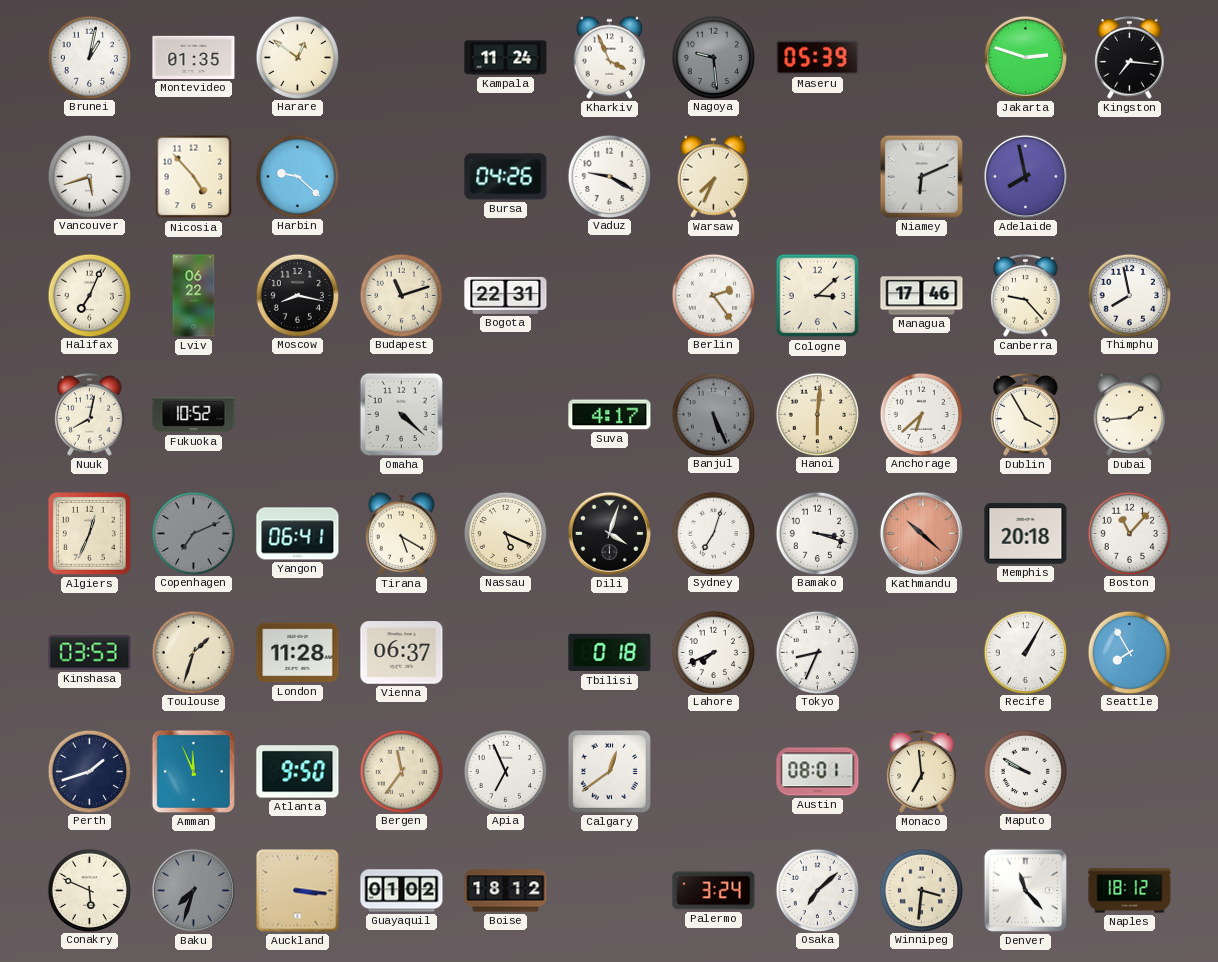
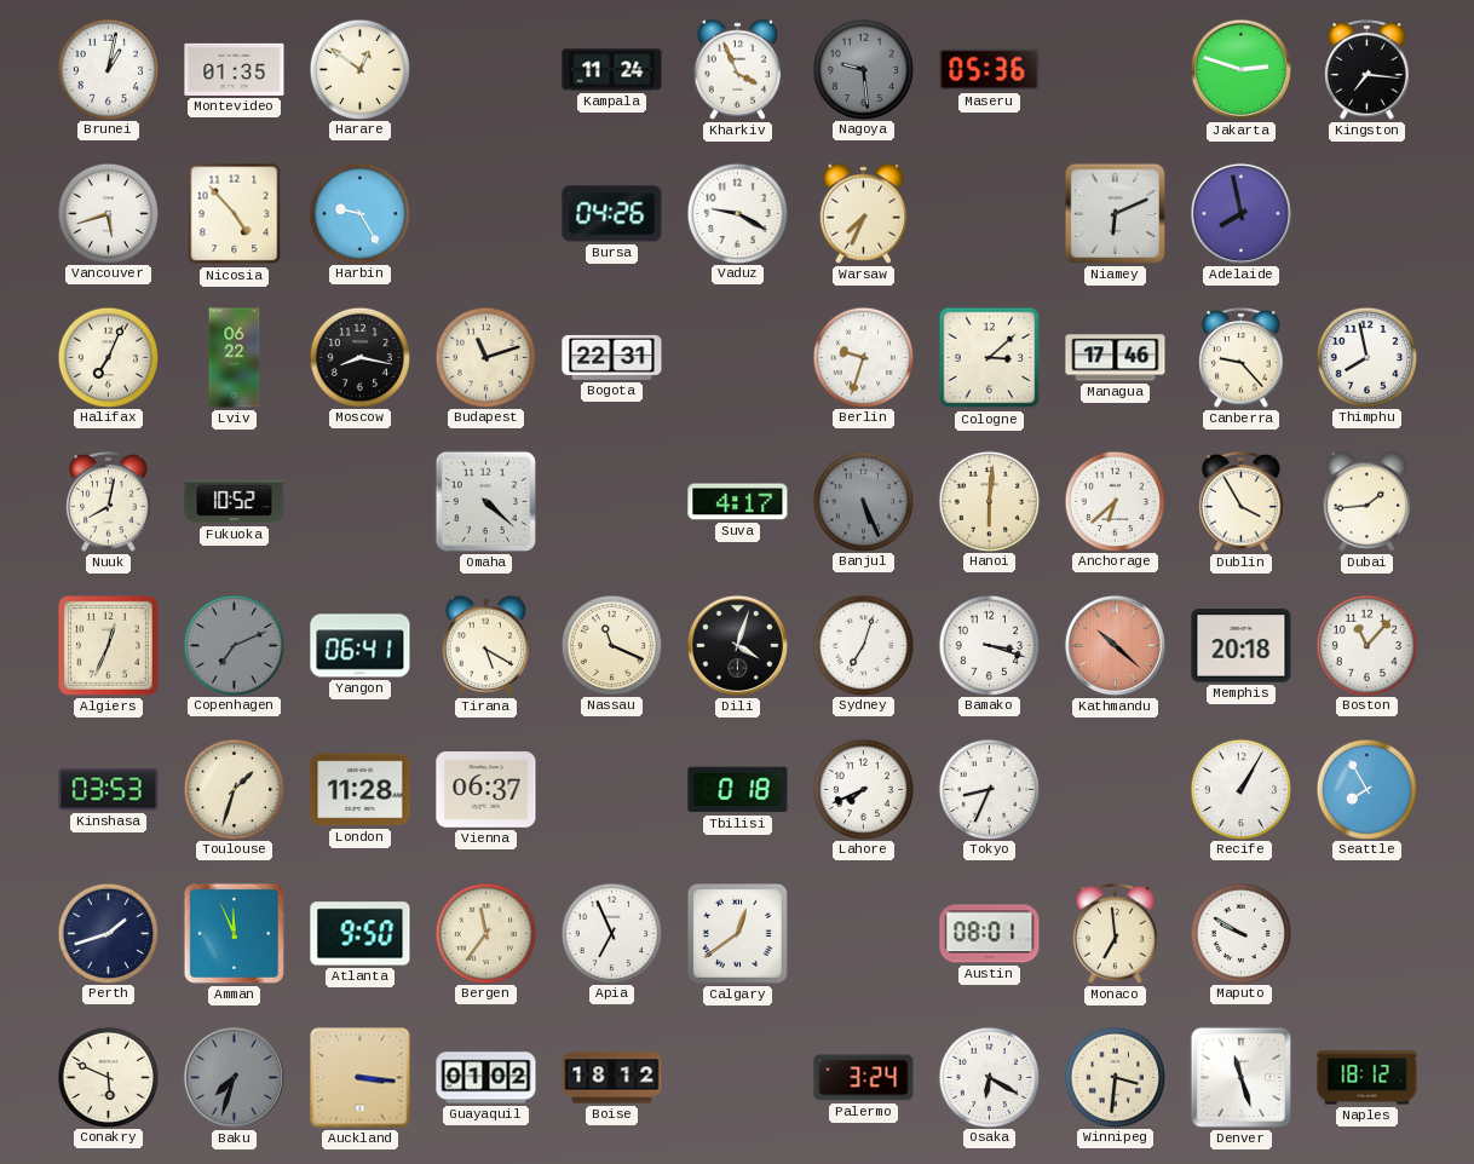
Maseru: 05:39 -> 05:36
Harbin: 9:22 -> 9:25
Berlin: 2:24 -> 9:33
Nassau: 5:19 -> 11:19
Osaka: 7:08 -> 6:20
Denver: 11:23 -> 11:27
